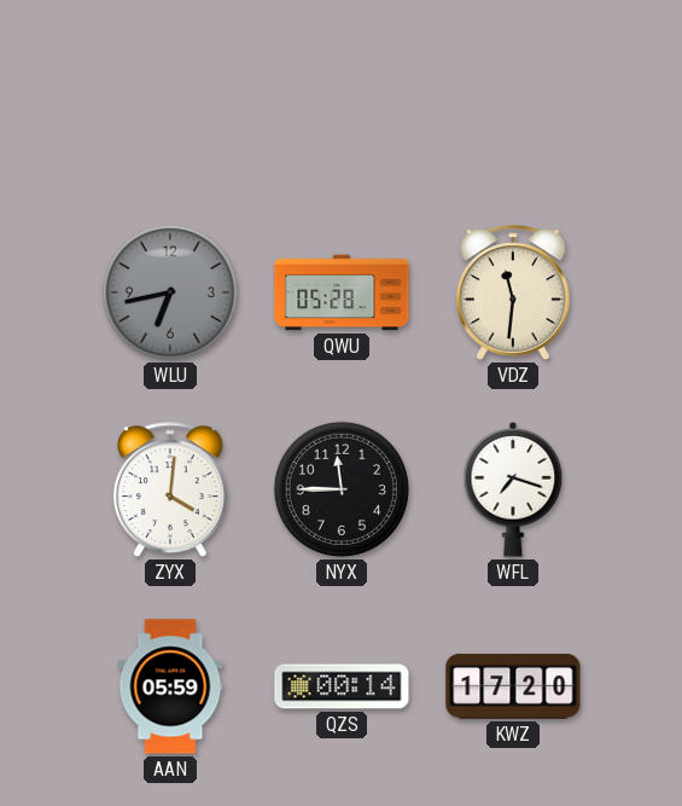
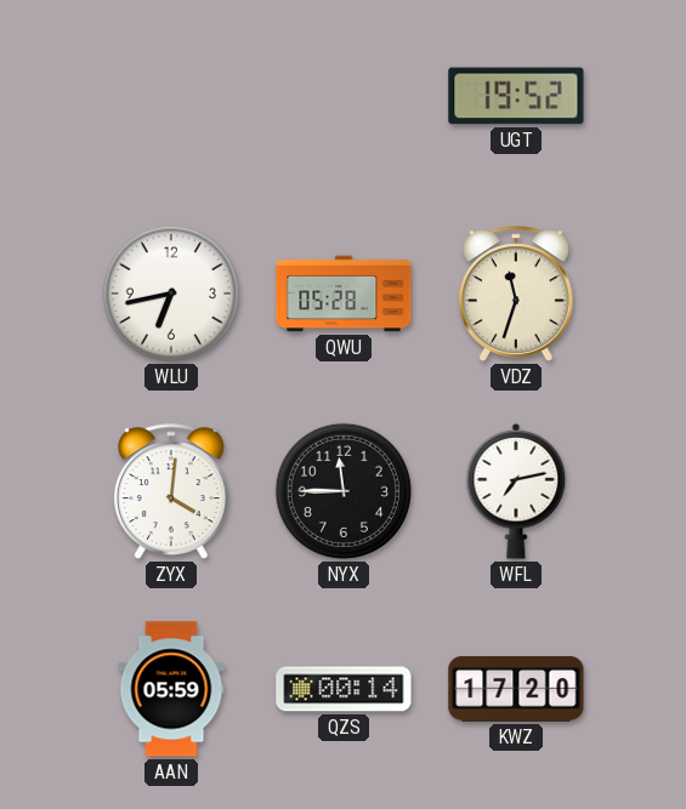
UGT: none -> 19:52
WLU dial: grey -> white
VDZ: 11:31 -> 11:33
WFL: 7:18 -> 7:13
